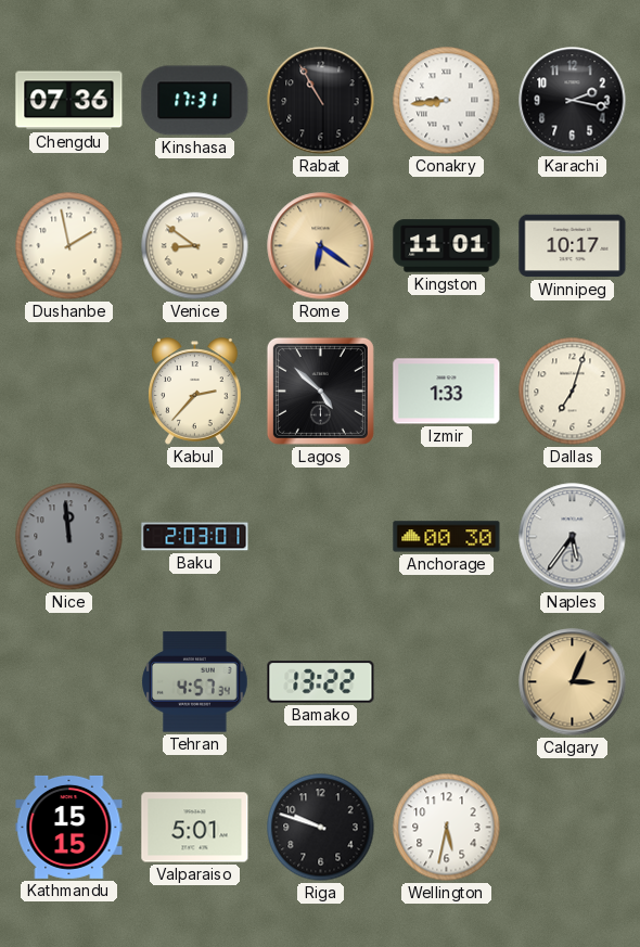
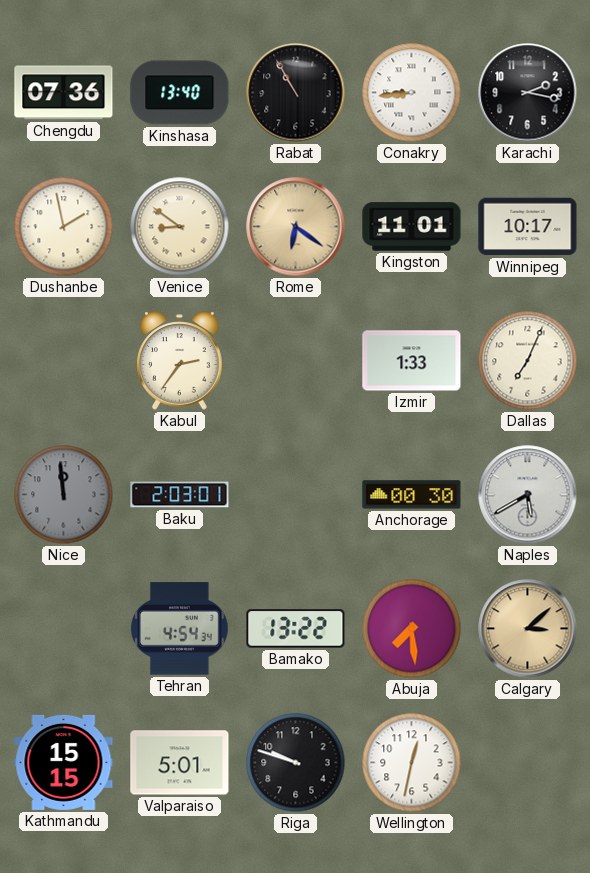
Kinshasa: 17:31 -> 13:40
Kabul: 2:37 -> 2:36
Lagos: 4:52 -> none
Dallas: 7:03 -> 7:04
Naples: 5:36 -> 5:40
Tehran: 4:57 -> 4:54
Abuja: none -> 7:29
Calgary: 3:04 -> 3:08
Wellington: 5:32 -> 12:32
